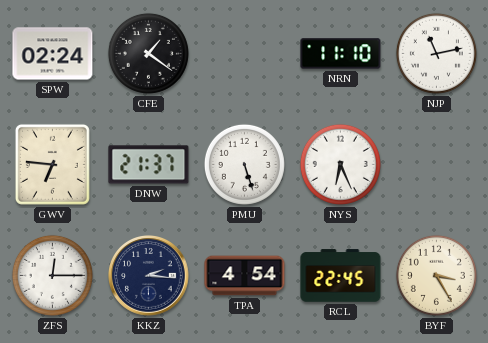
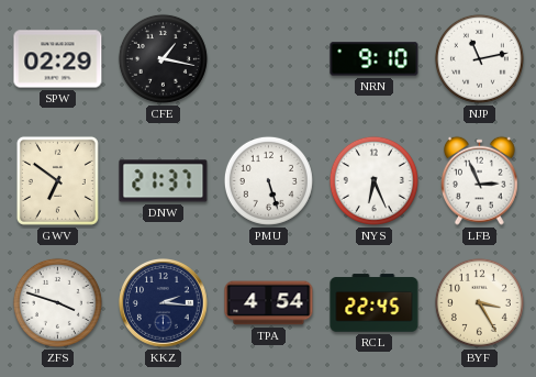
SPW: 02:24 -> 02:29
CFE: 1:21 -> 1:17
NRN: 11:10 -> 9:10
GWV: 6:46 -> 6:51
LFB: none -> 2:56
ZFS: 12:15 -> 3:48
